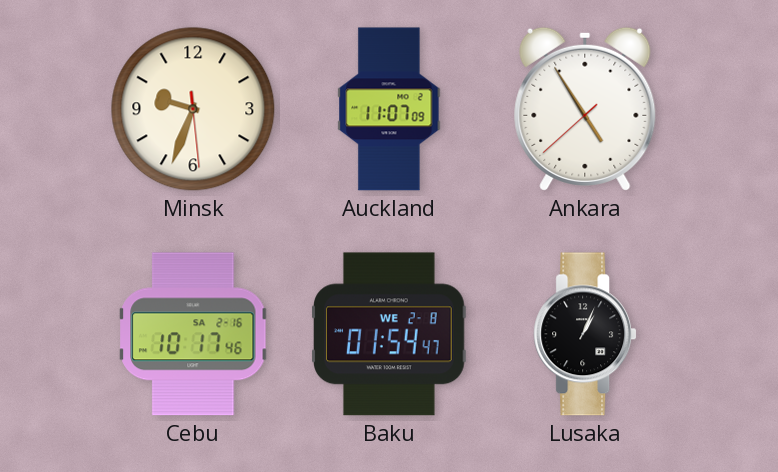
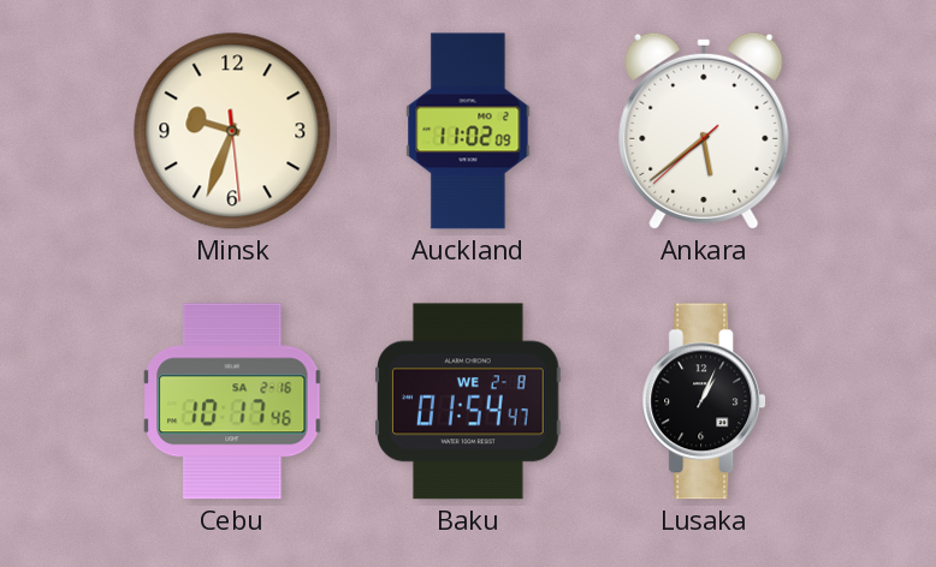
Auckland: 11:07 -> 11:02
Ankara: 4:54 -> 5:38
